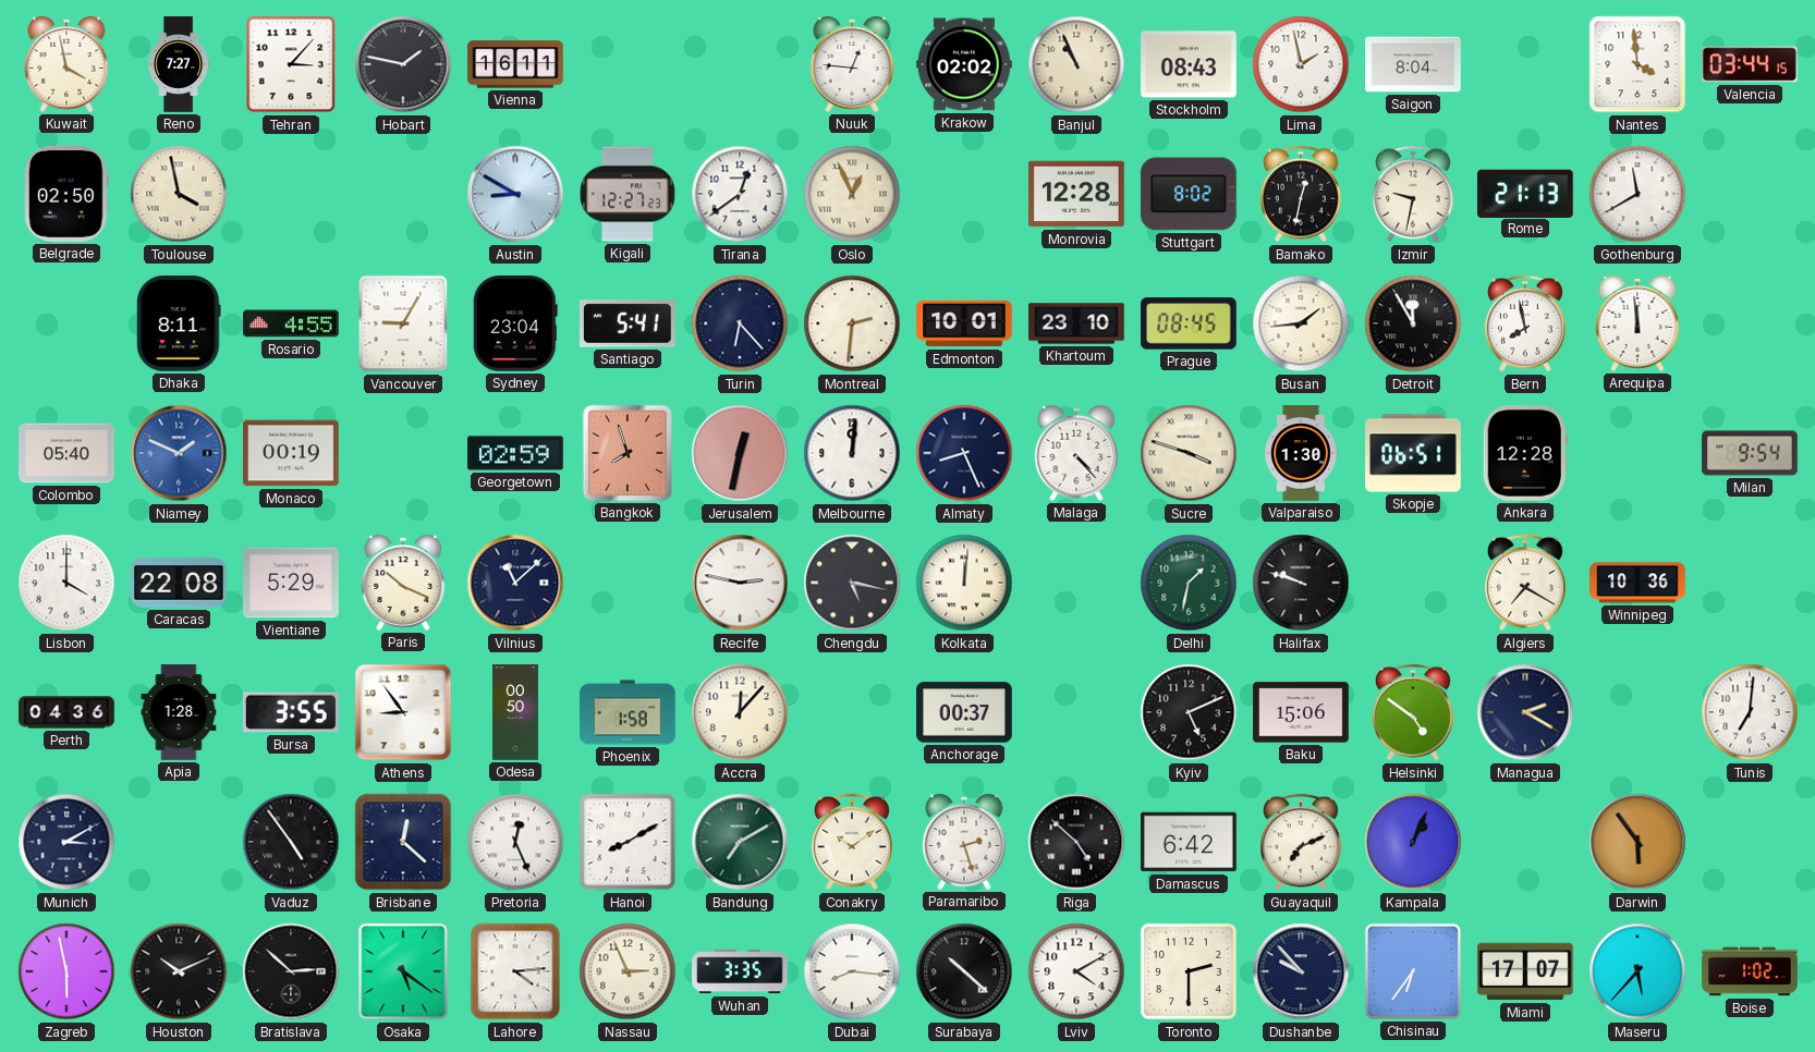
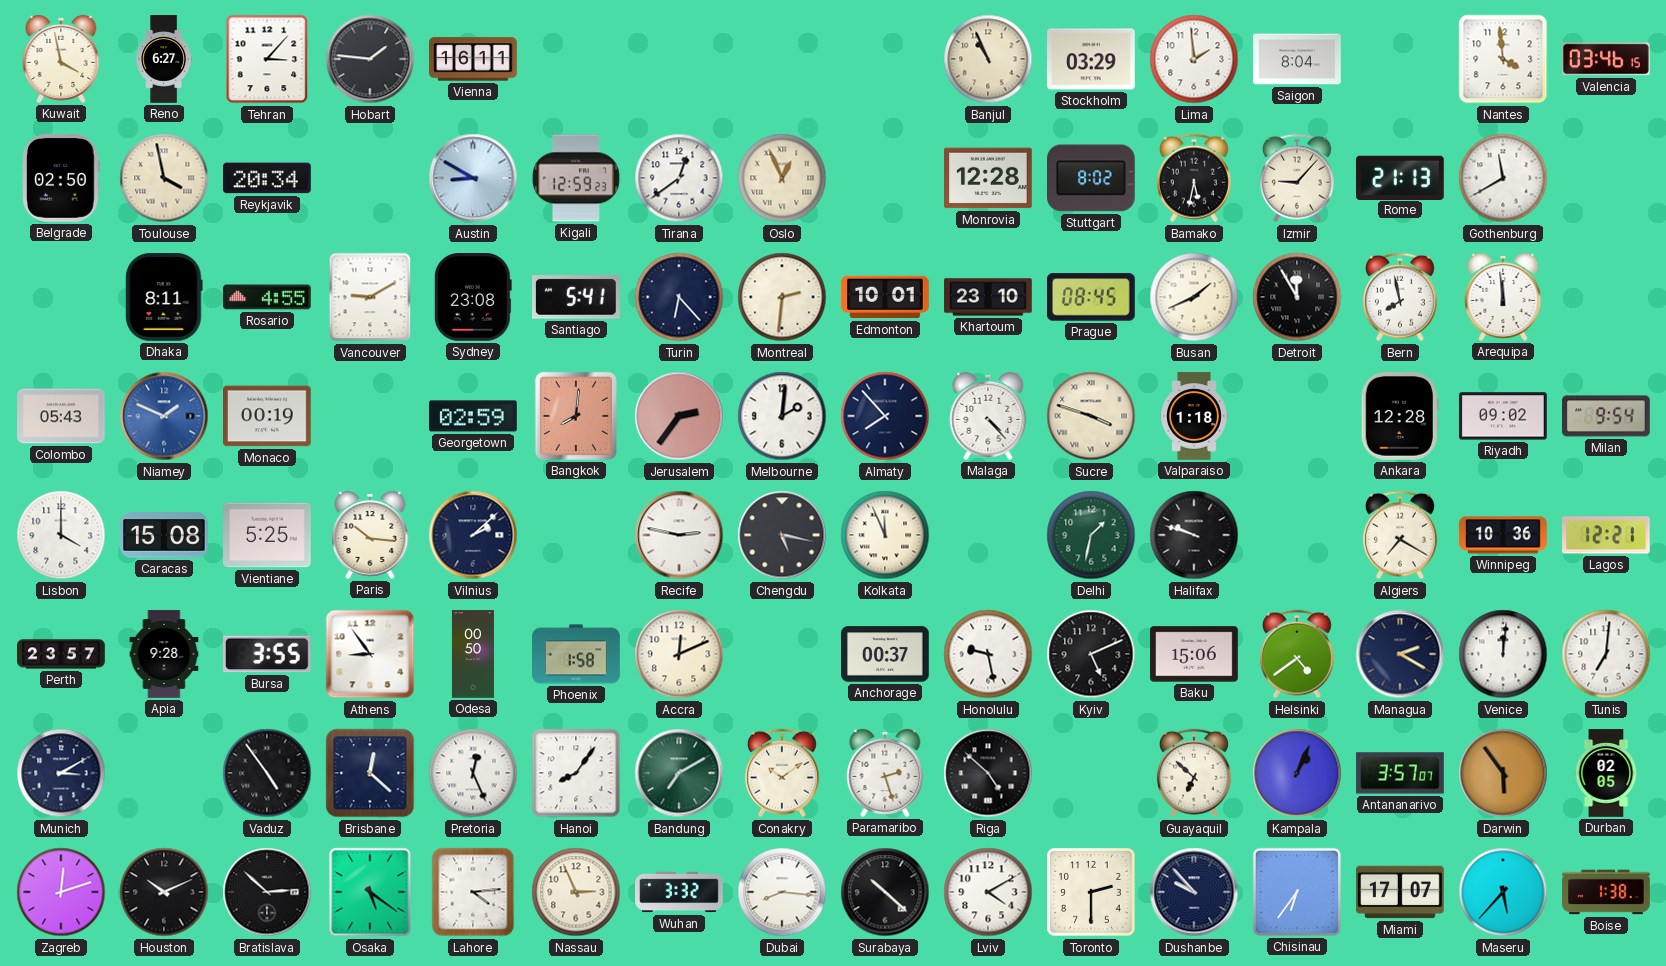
Reno: 7:27 -> 6:27
Hobart: 1:47 -> 1:46
Nuuk: 12:46 -> none
Krakow: 02:02 -> none
Stockholm: 08:43 -> 03:29
Lima: 1:58 -> 1:59
Valencia: 03:44 -> 03:46
Reykjavik: none -> 20:34
Kigali: 12:27 -> 12:59
Bamako: 12:32 -> 5:32
Izmir: 9:32 -> 9:07
Vancouver: 9:05 -> 9:10
Sydney: 23:04 -> 23:08
Busan: 1:44 -> 1:41
Colombo: 05:40 -> 05:43
Bangkok: 7:57 -> 8:01
Jerusalem: 12:32 -> 2:36
Melbourne: 12:01 -> 2:01
Almaty: 8:26 -> 7:53
Valparaiso: 1:30 -> 1:18
Skopje: 06:51 -> none
Riyadh: none -> 09:02
Caracas: 22:08 -> 15:08
Vientiane: 5:29 -> 5:25
Paris: 10:19 -> 10:16
Vilnius: 11:08 -> 2:08
Kolkata: 12:01 -> 11:56
Lagos: none -> 12:21
Perth: 04:36 -> 23:57
Apia: 1:28 -> 9:28
Accra: 12:07 -> 12:11
Honolulu: none -> 9:28
Helsinki: 4:51 -> 4:39
Venice: none -> 12:01
Hanoi: 8:10 -> 8:06
Damascus: 6:42 -> none
Guayaquil: 7:11 -> 6:52
Antananarivo: none -> 3:57
Durban: none -> 02:05
Zagreb: 5:58 -> 12:12
Wuhan: 3:35 -> 3:32
Boise: 1:02 -> 1:38
